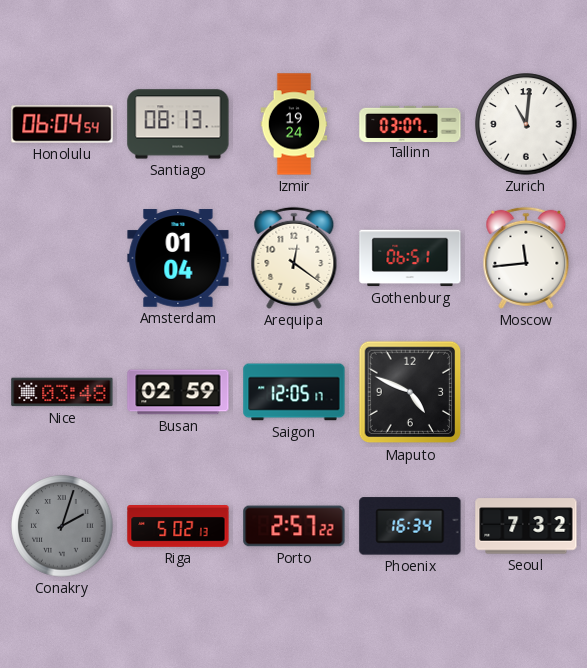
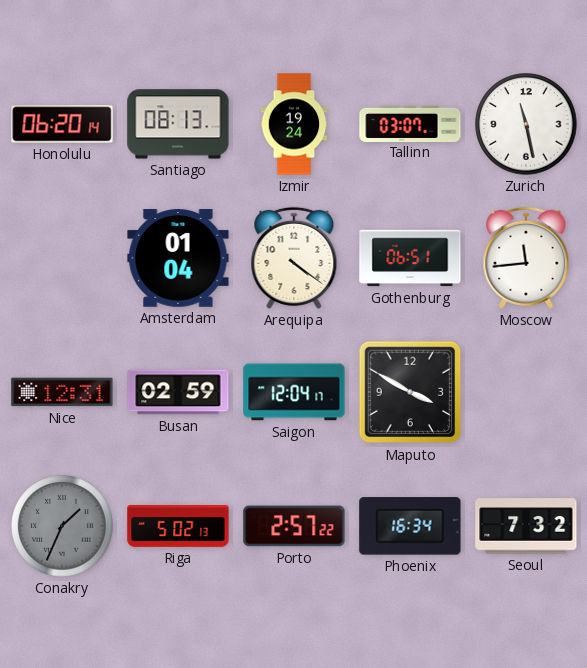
Honolulu: 06:04 -> 06:20
Zurich: 11:01 -> 11:28
Arequipa: 12:21 -> 4:21
Nice: 03:48 -> 12:31
Saigon: 12:05 -> 12:04
Maputo: 4:49 -> 3:50
Conakry: 2:03 -> 1:34
